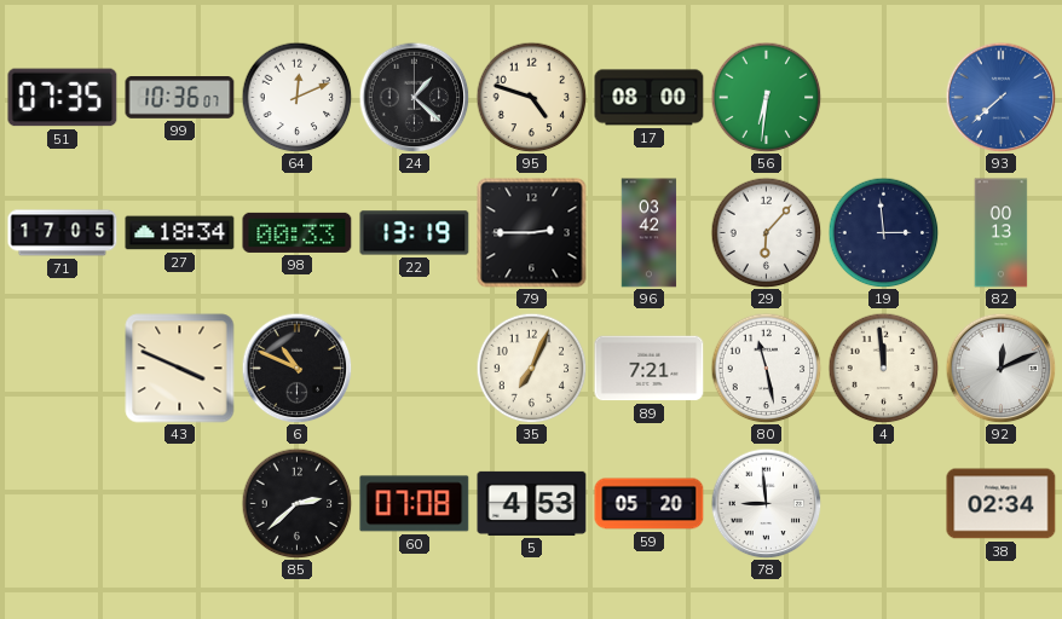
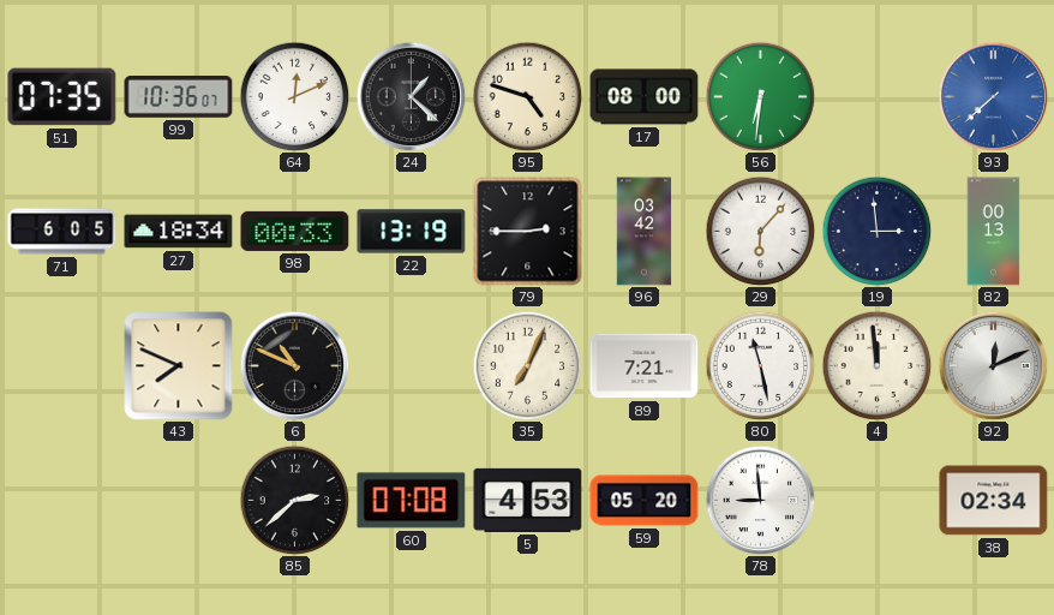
71: 17:05 -> 6:05
43: 3:49 -> 7:49
